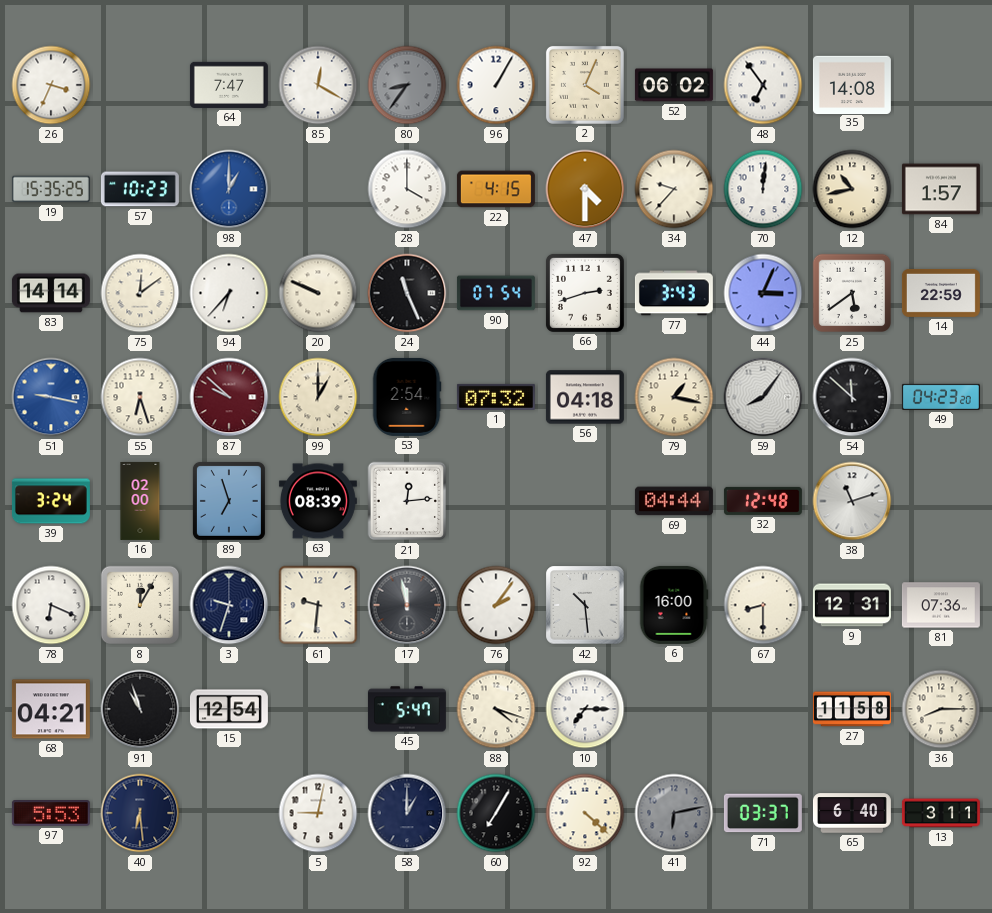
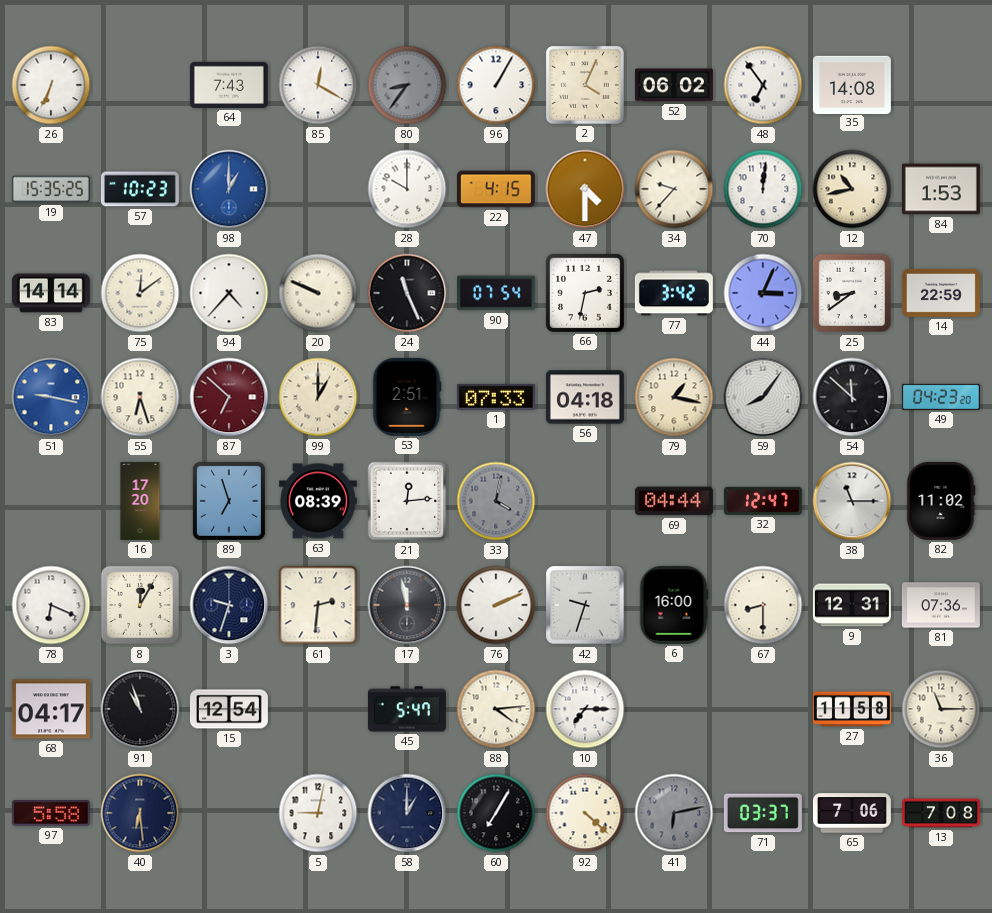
26: 3:34 -> 6:34
64: 7:47 -> 7:43
28: 4:00 -> 10:00
84: 1:57 -> 1:53
94: 6:37 -> 4:37
66: 2:42 -> 2:32
77: 3:43 -> 3:42
25: 5:39 -> 8:39
87: 9:52 -> 6:52
53: 2:54 -> 2:51
1: 07:32 -> 07:33
39: 3:24 -> none
16: 02:00 -> 17:20
33: none -> 4:02
32: 12:48 -> 12:47
38: 11:12 -> 11:15
82: none -> 11:02
61: 9:31 -> 2:31
76: 2:06 -> 2:11
42: 10:29 -> 9:33
68: 04:21 -> 04:17
88: 4:18 -> 4:14
36: 8:15 -> 11:15
97: 5:53 -> 5:58
65: 6:40 -> 7:06
13: 3:11 -> 7:08
